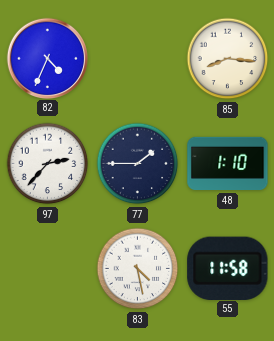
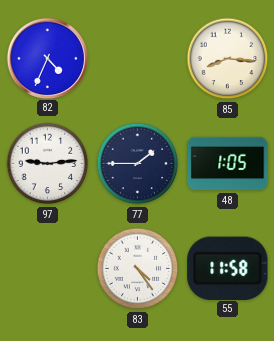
97: 2:37 -> 9:14
48: 1:10 -> 1:05
83: 4:28 -> 4:24
